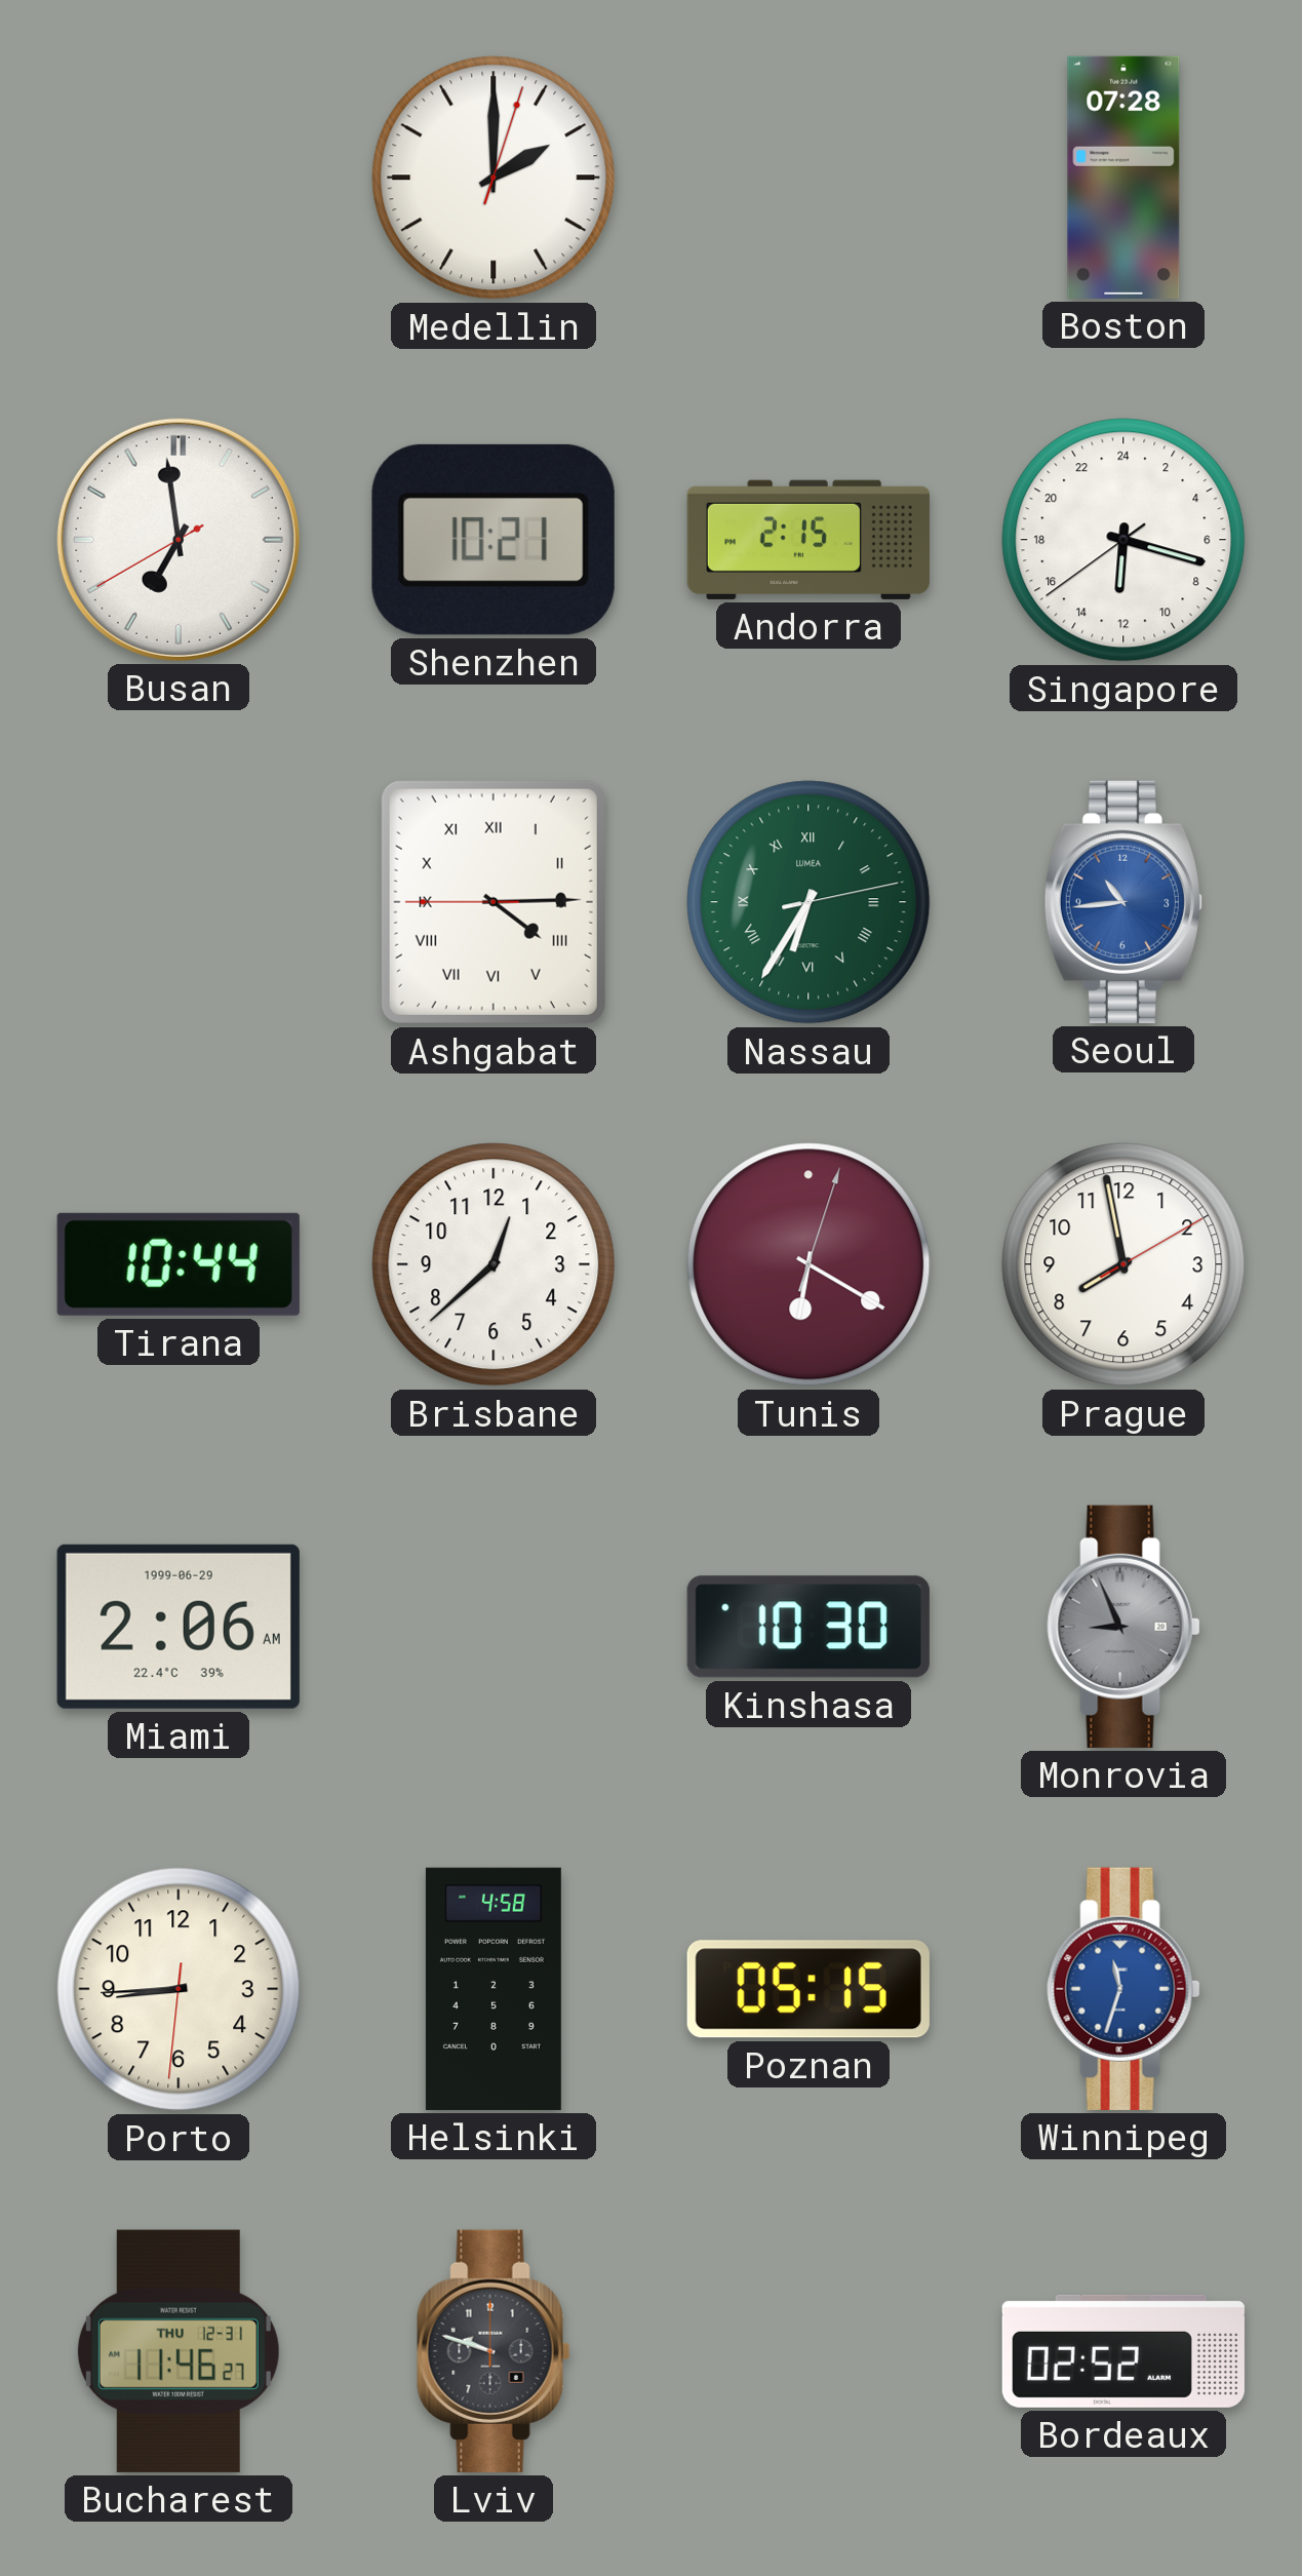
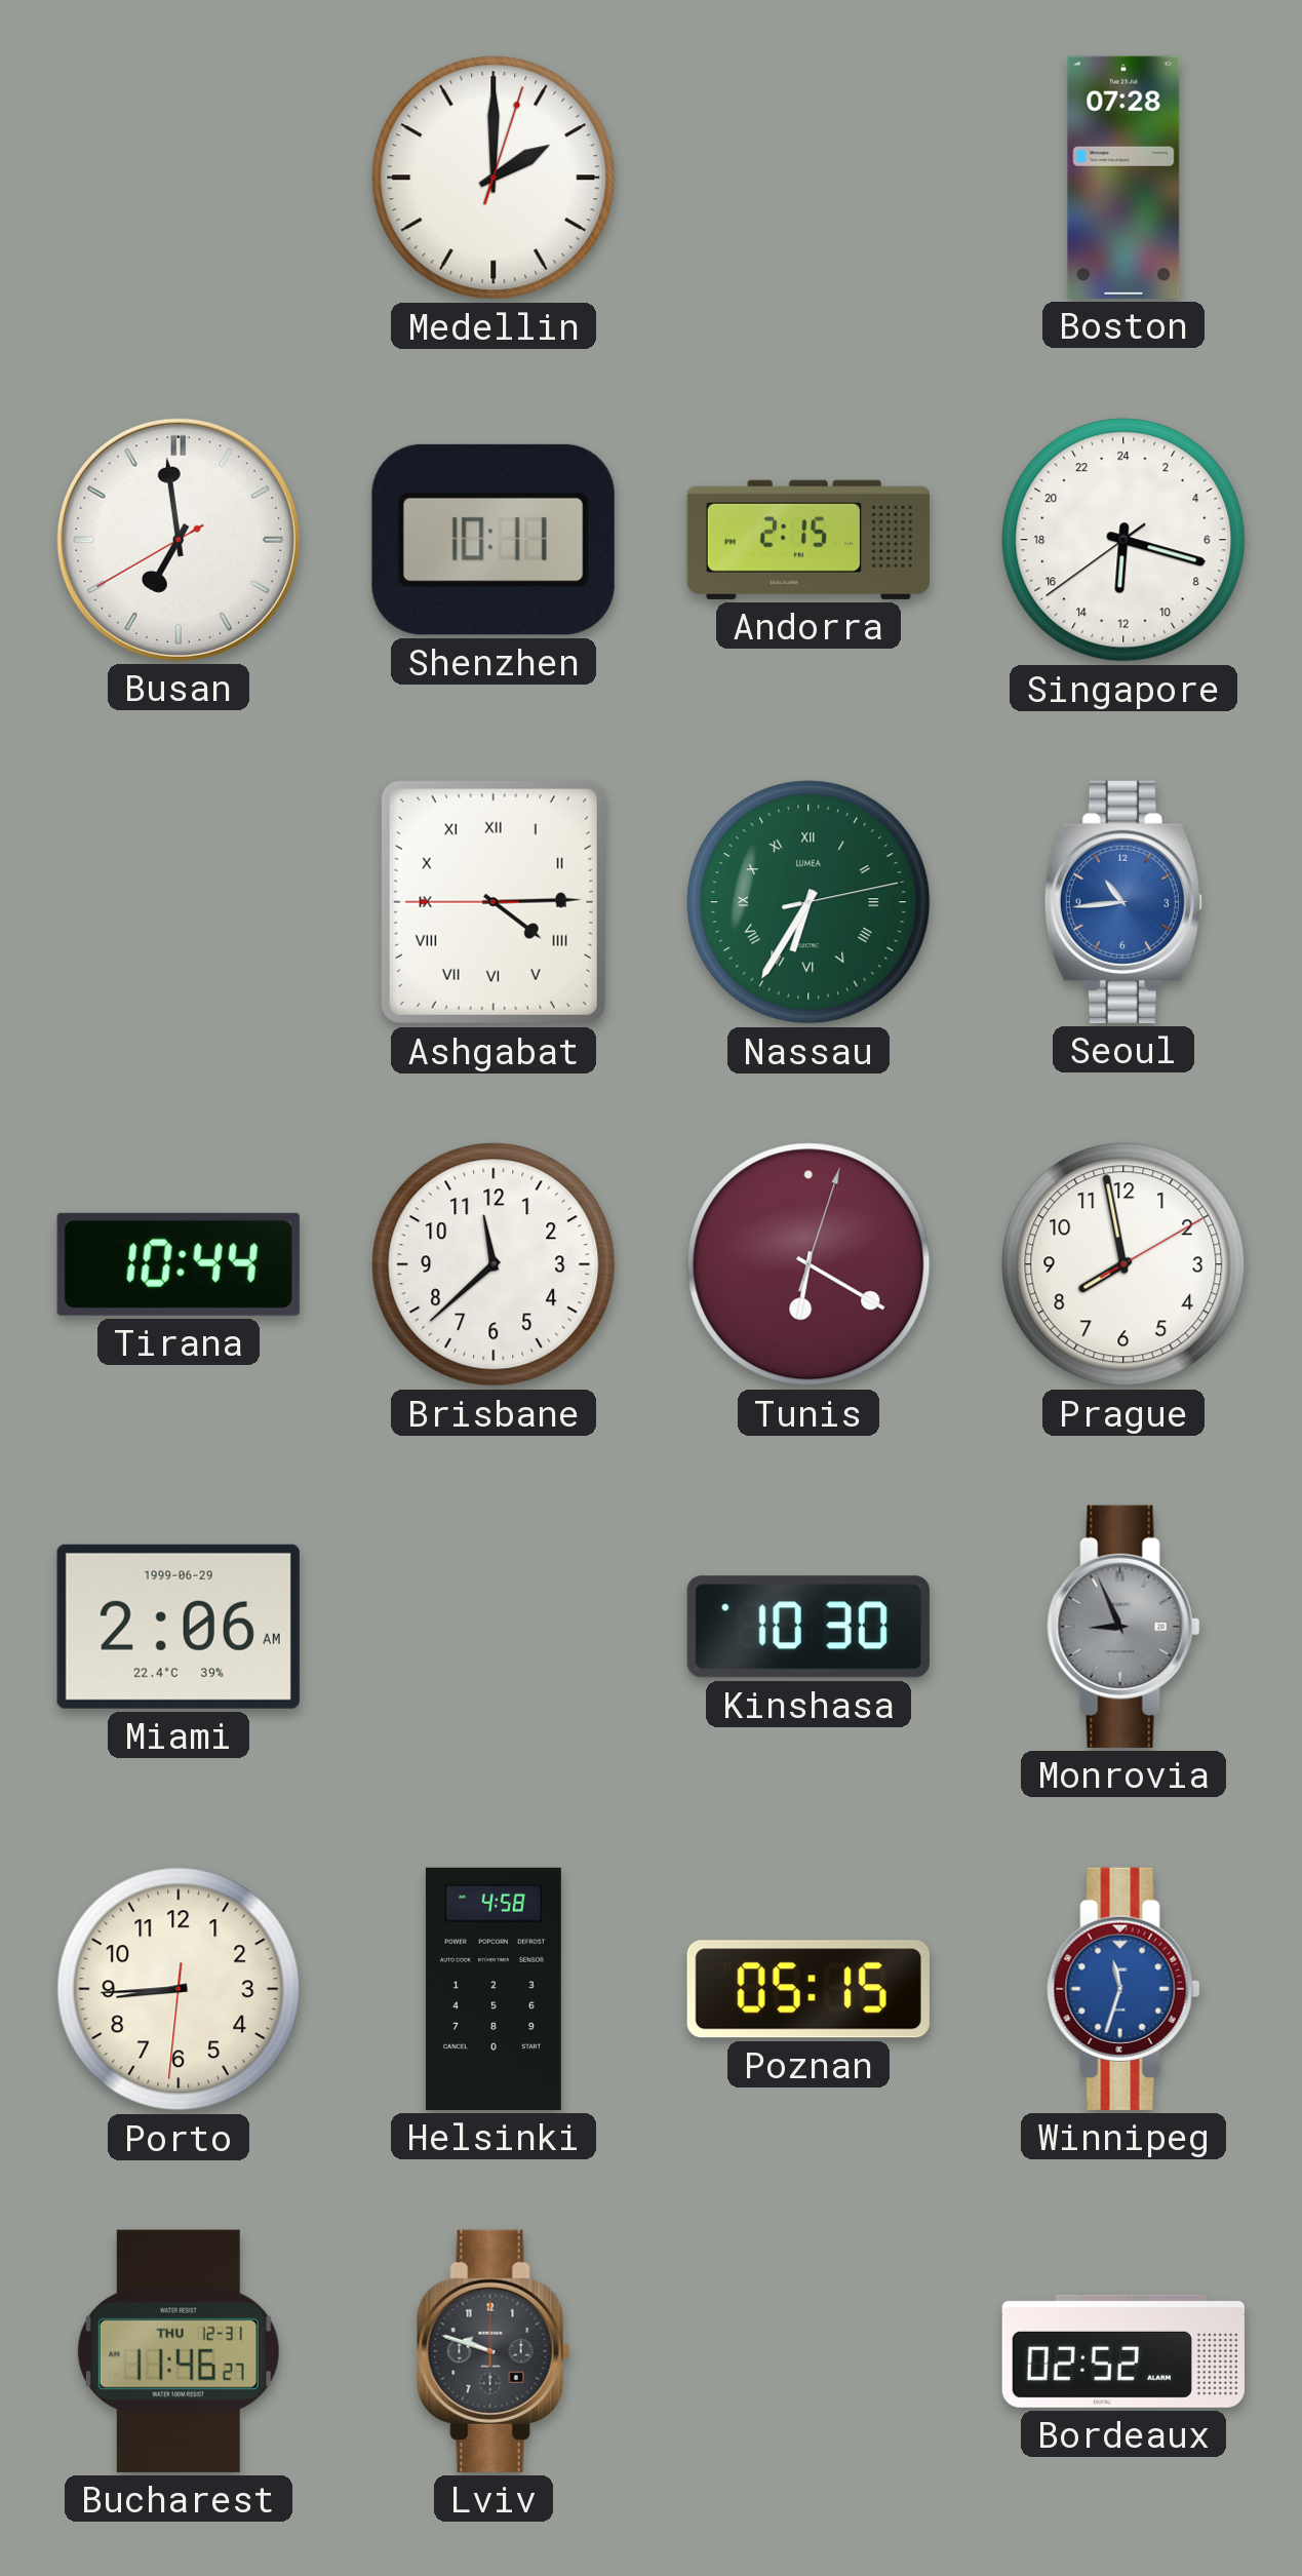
Shenzhen: 10:21 -> 10:11
Brisbane: 12:38 -> 11:38
